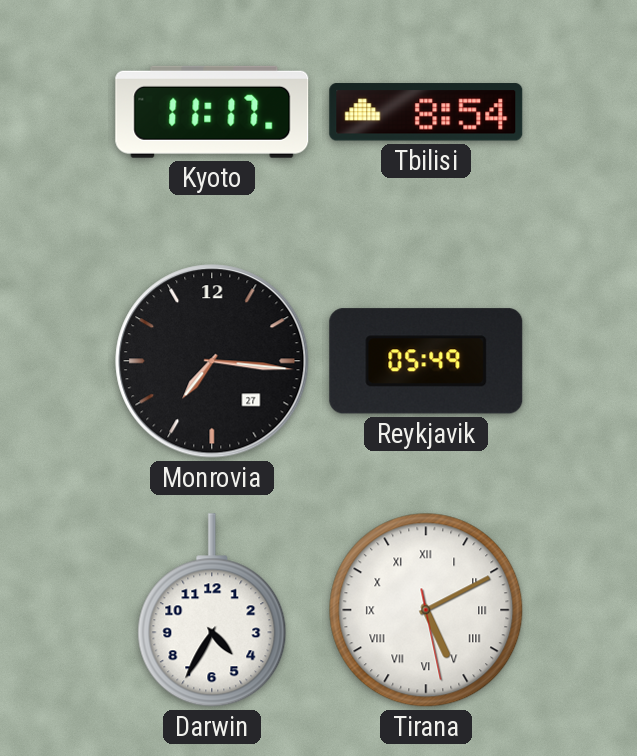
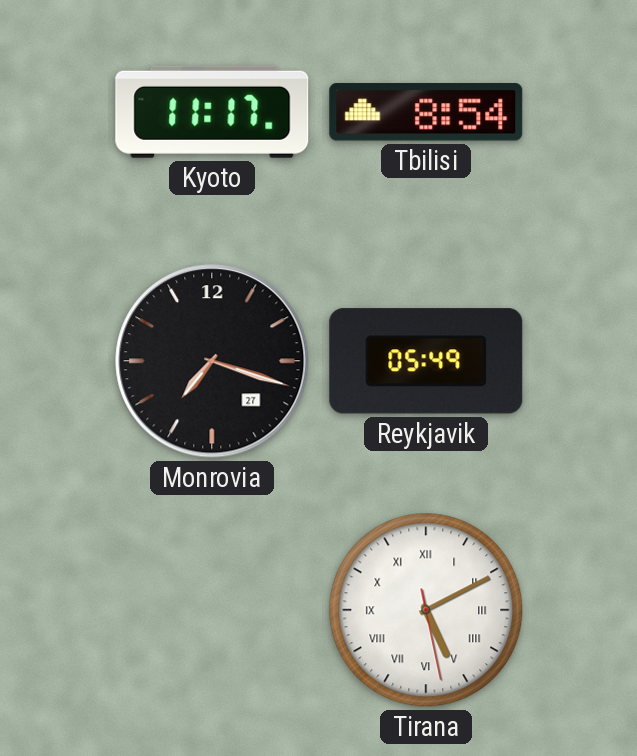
Monrovia: 7:16 -> 7:18
Darwin: 4:35 -> none
